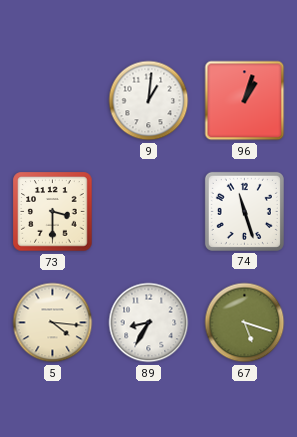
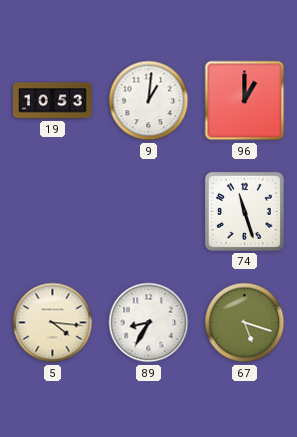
19: none -> 10:53
96: 1:03 -> 1:00
73: 3:30 -> none
